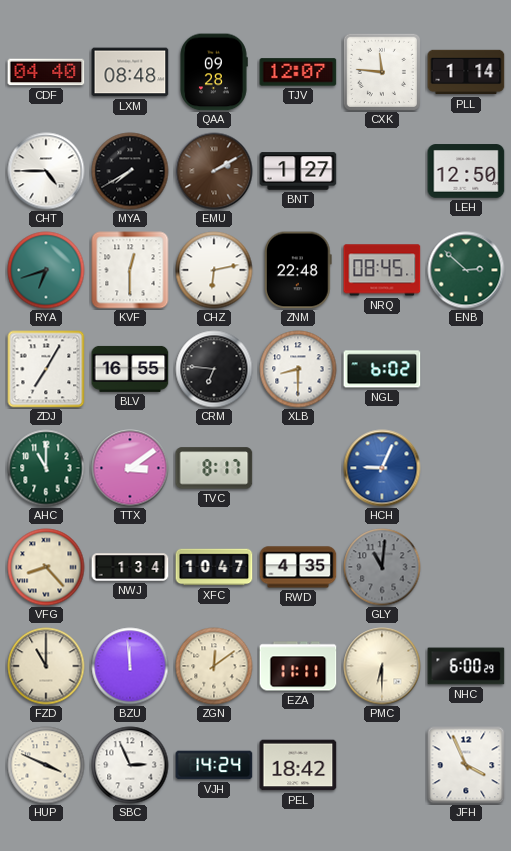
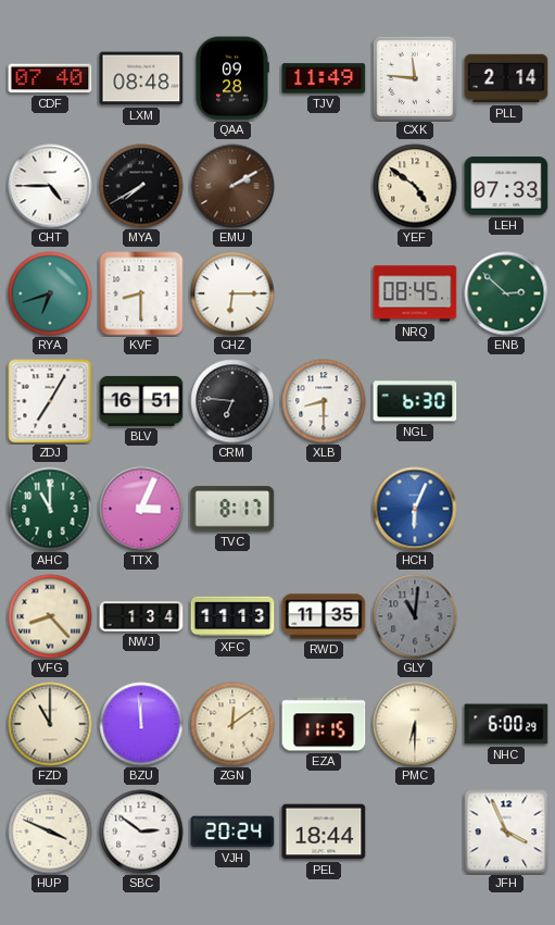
CDF: 04:40 -> 07:40
TJV: 12:07 -> 11:49
PLL: 1:14 -> 2:14
BNT: 1:27 -> none
YEF: none -> 4:51
LEH: 12:50 -> 07:33
KVF: 12:30 -> 8:30
CHZ: 6:13 -> 6:15
ZNM: 22:48 -> none
BLV: 16:55 -> 16:51
NGL: 6:02 -> 6:30
TTX: 3:09 -> 3:04
HCH: 9:04 -> 6:04
XFC: 10:47 -> 11:13
RWD: 4:35 -> 11:35
EZA: 11:11 -> 11:15
SBC: 2:56 -> 2:51
VJH: 14:24 -> 20:24
PEL: 18:42 -> 18:44
